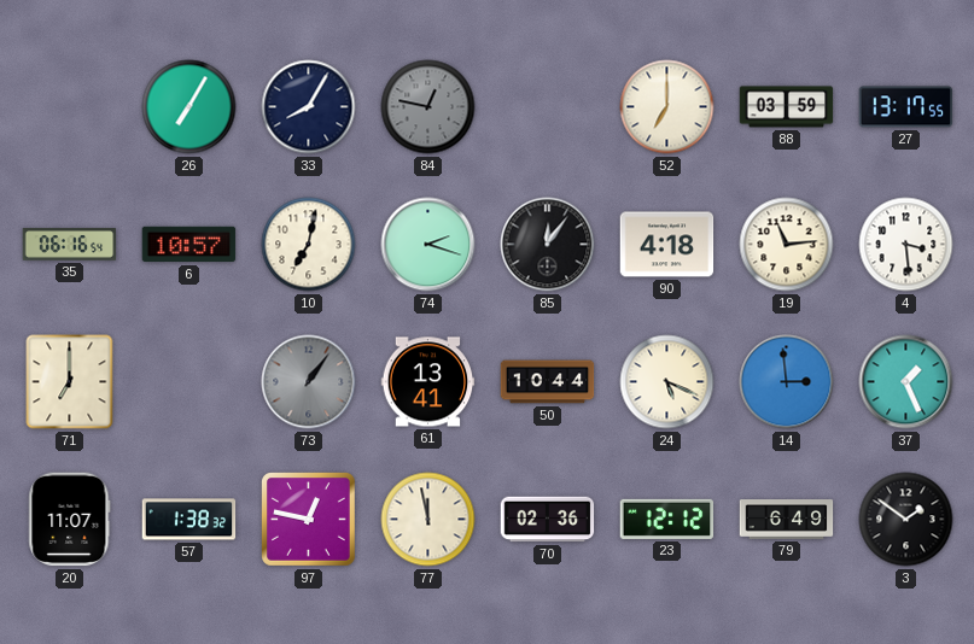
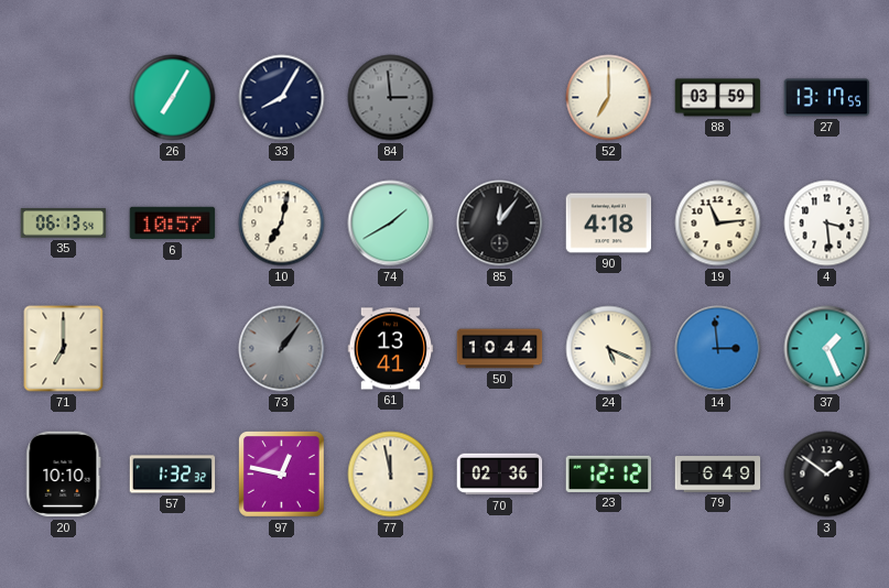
84: 12:47 -> 2:59
35: 06:16 -> 06:13
74: 2:18 -> 1:40
20: 11:07 -> 10:10
57: 1:38 -> 1:32
